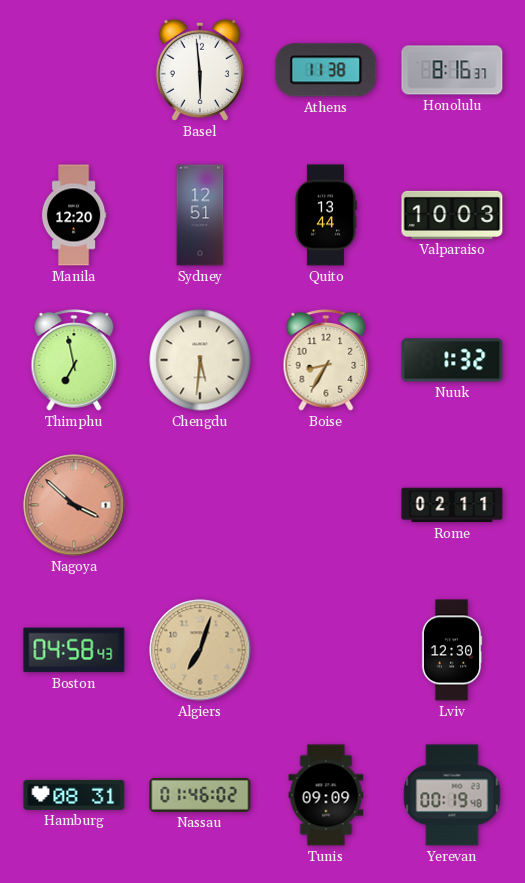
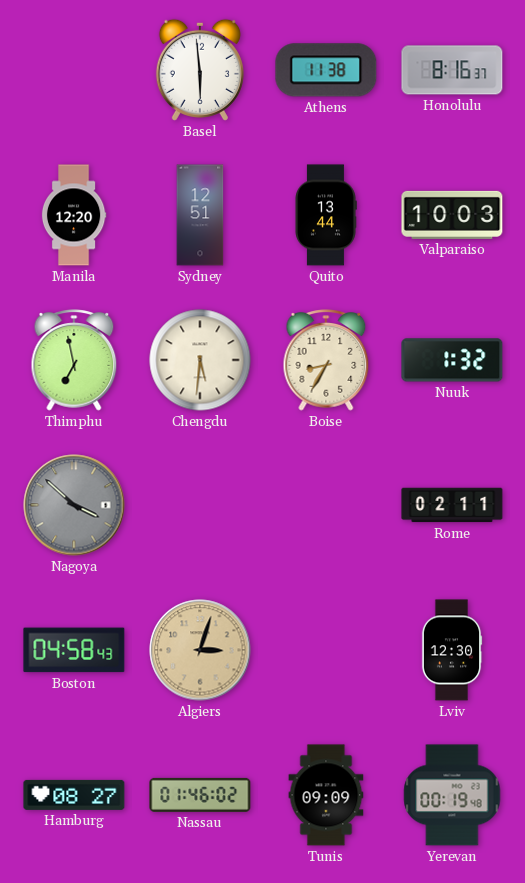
Nagoya dial: salmon -> grey
Algiers: 7:03 -> 3:03
Hamburg: 08:31 -> 08:27
